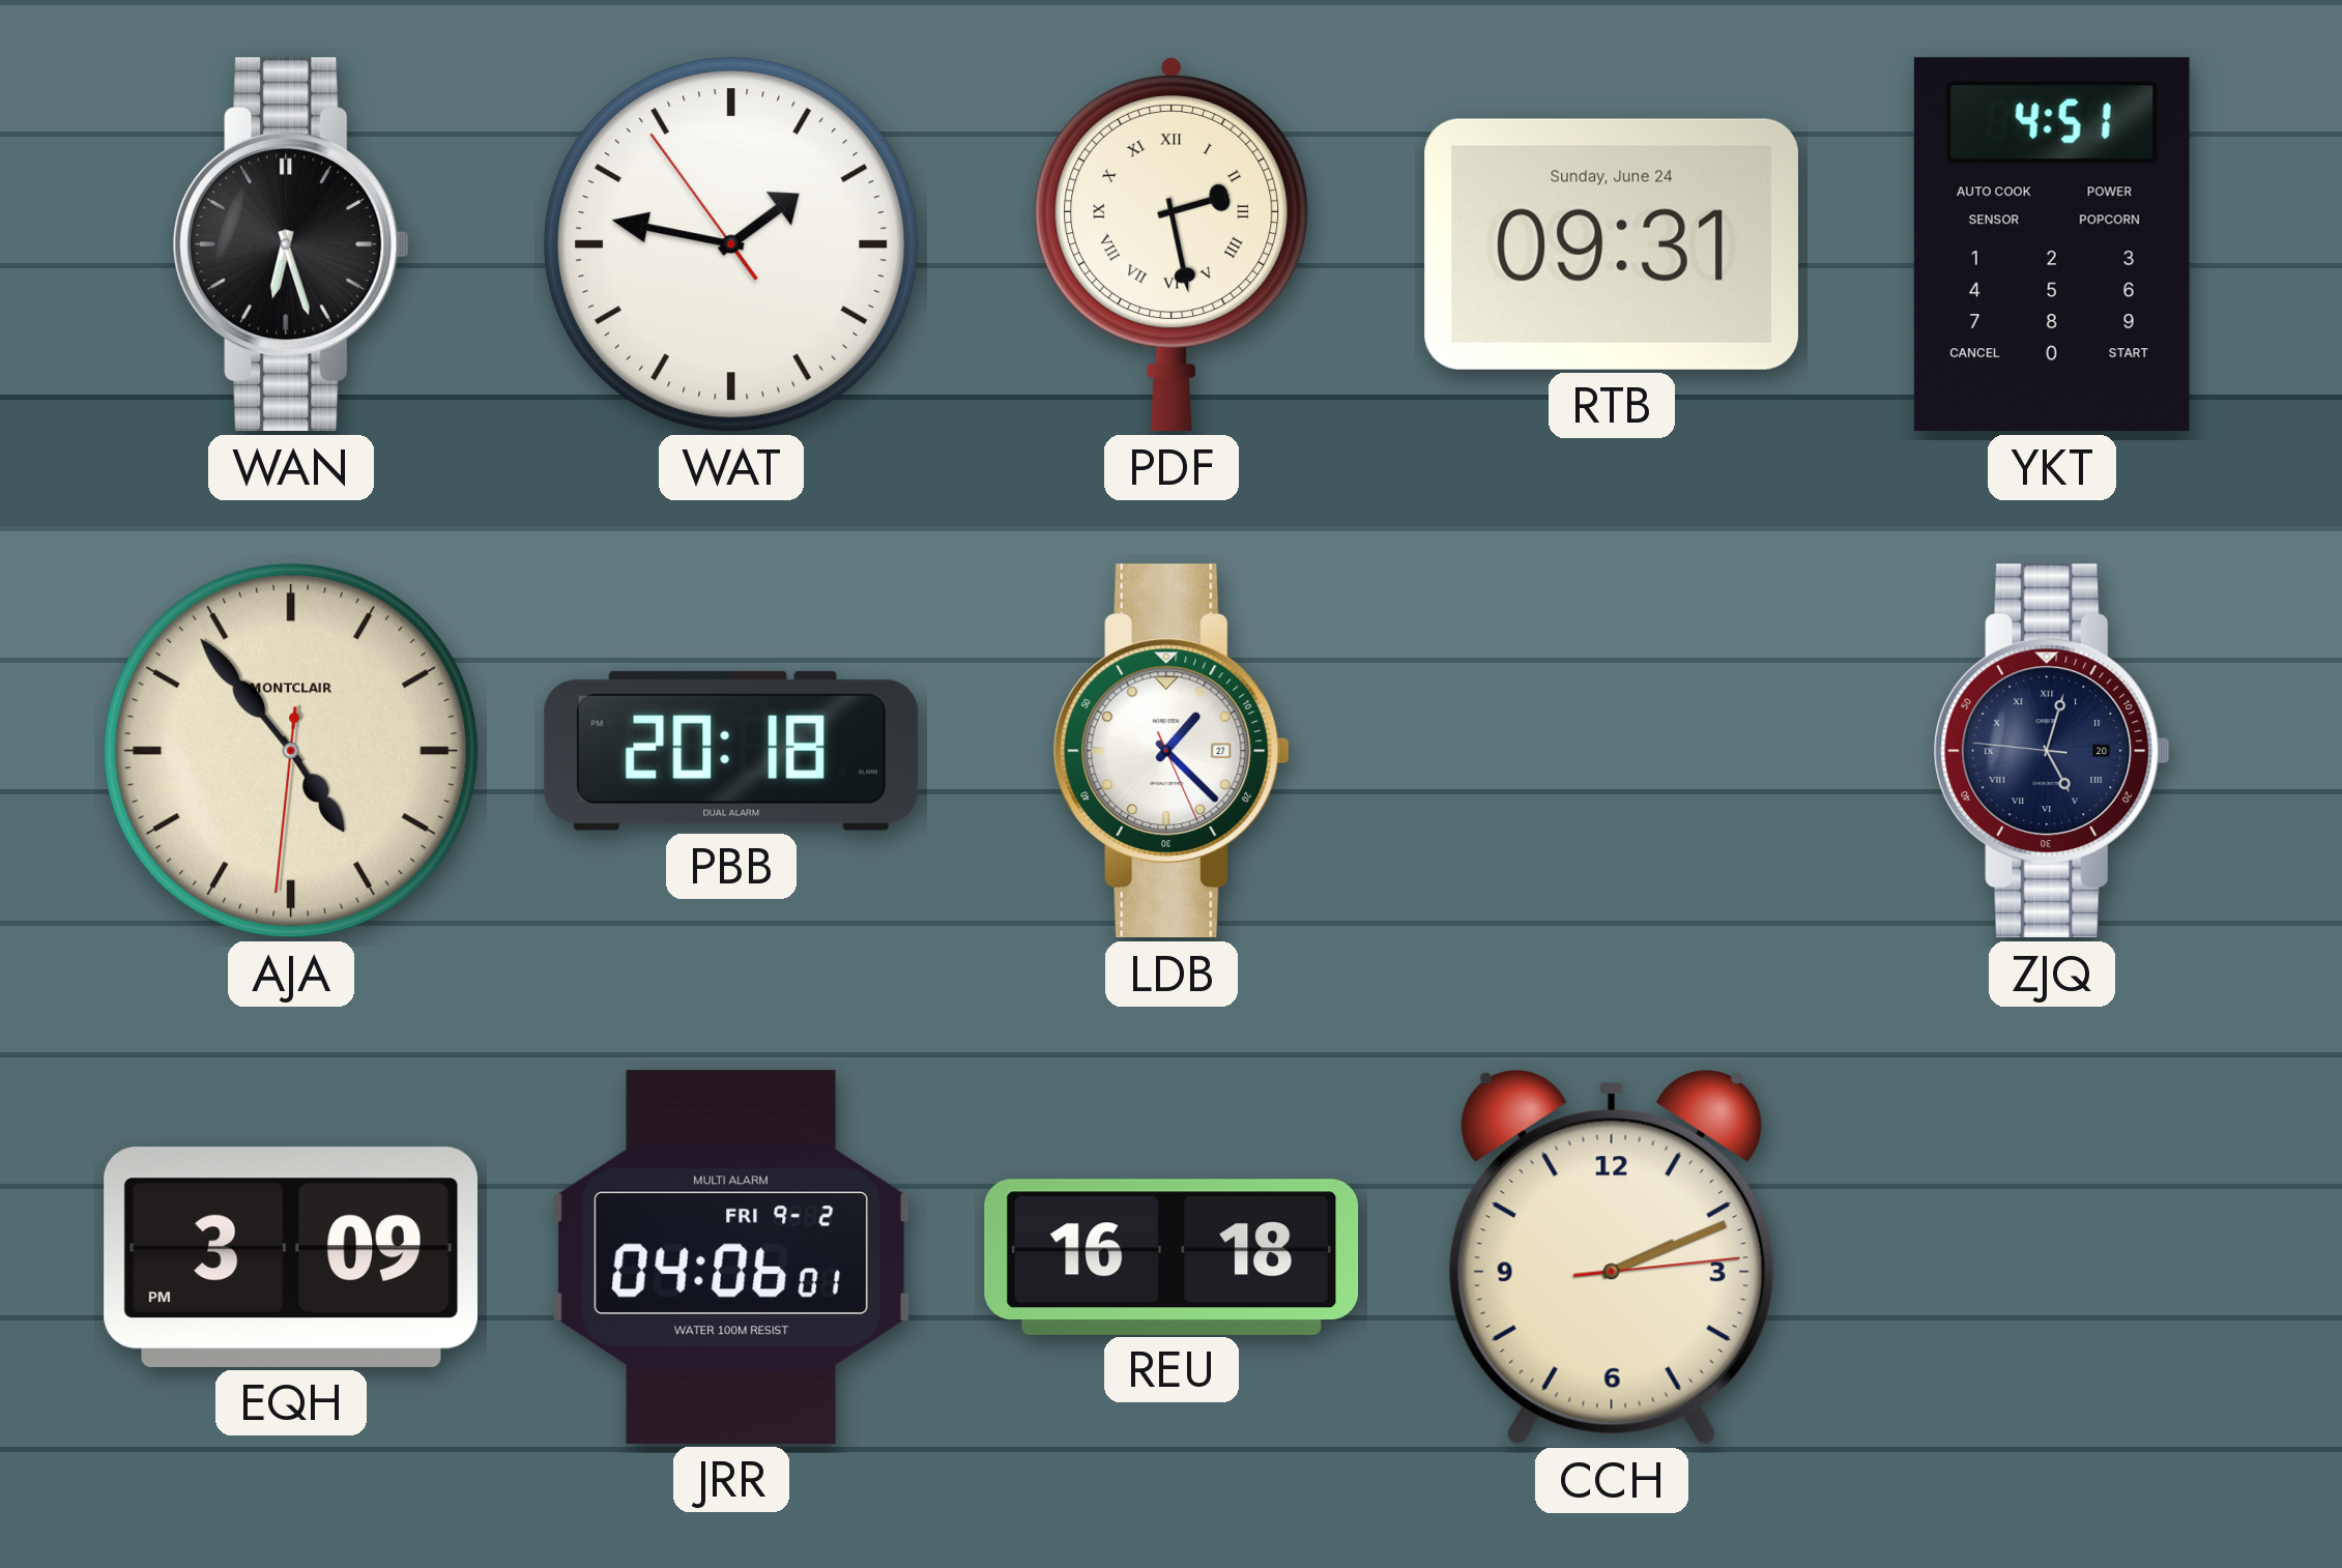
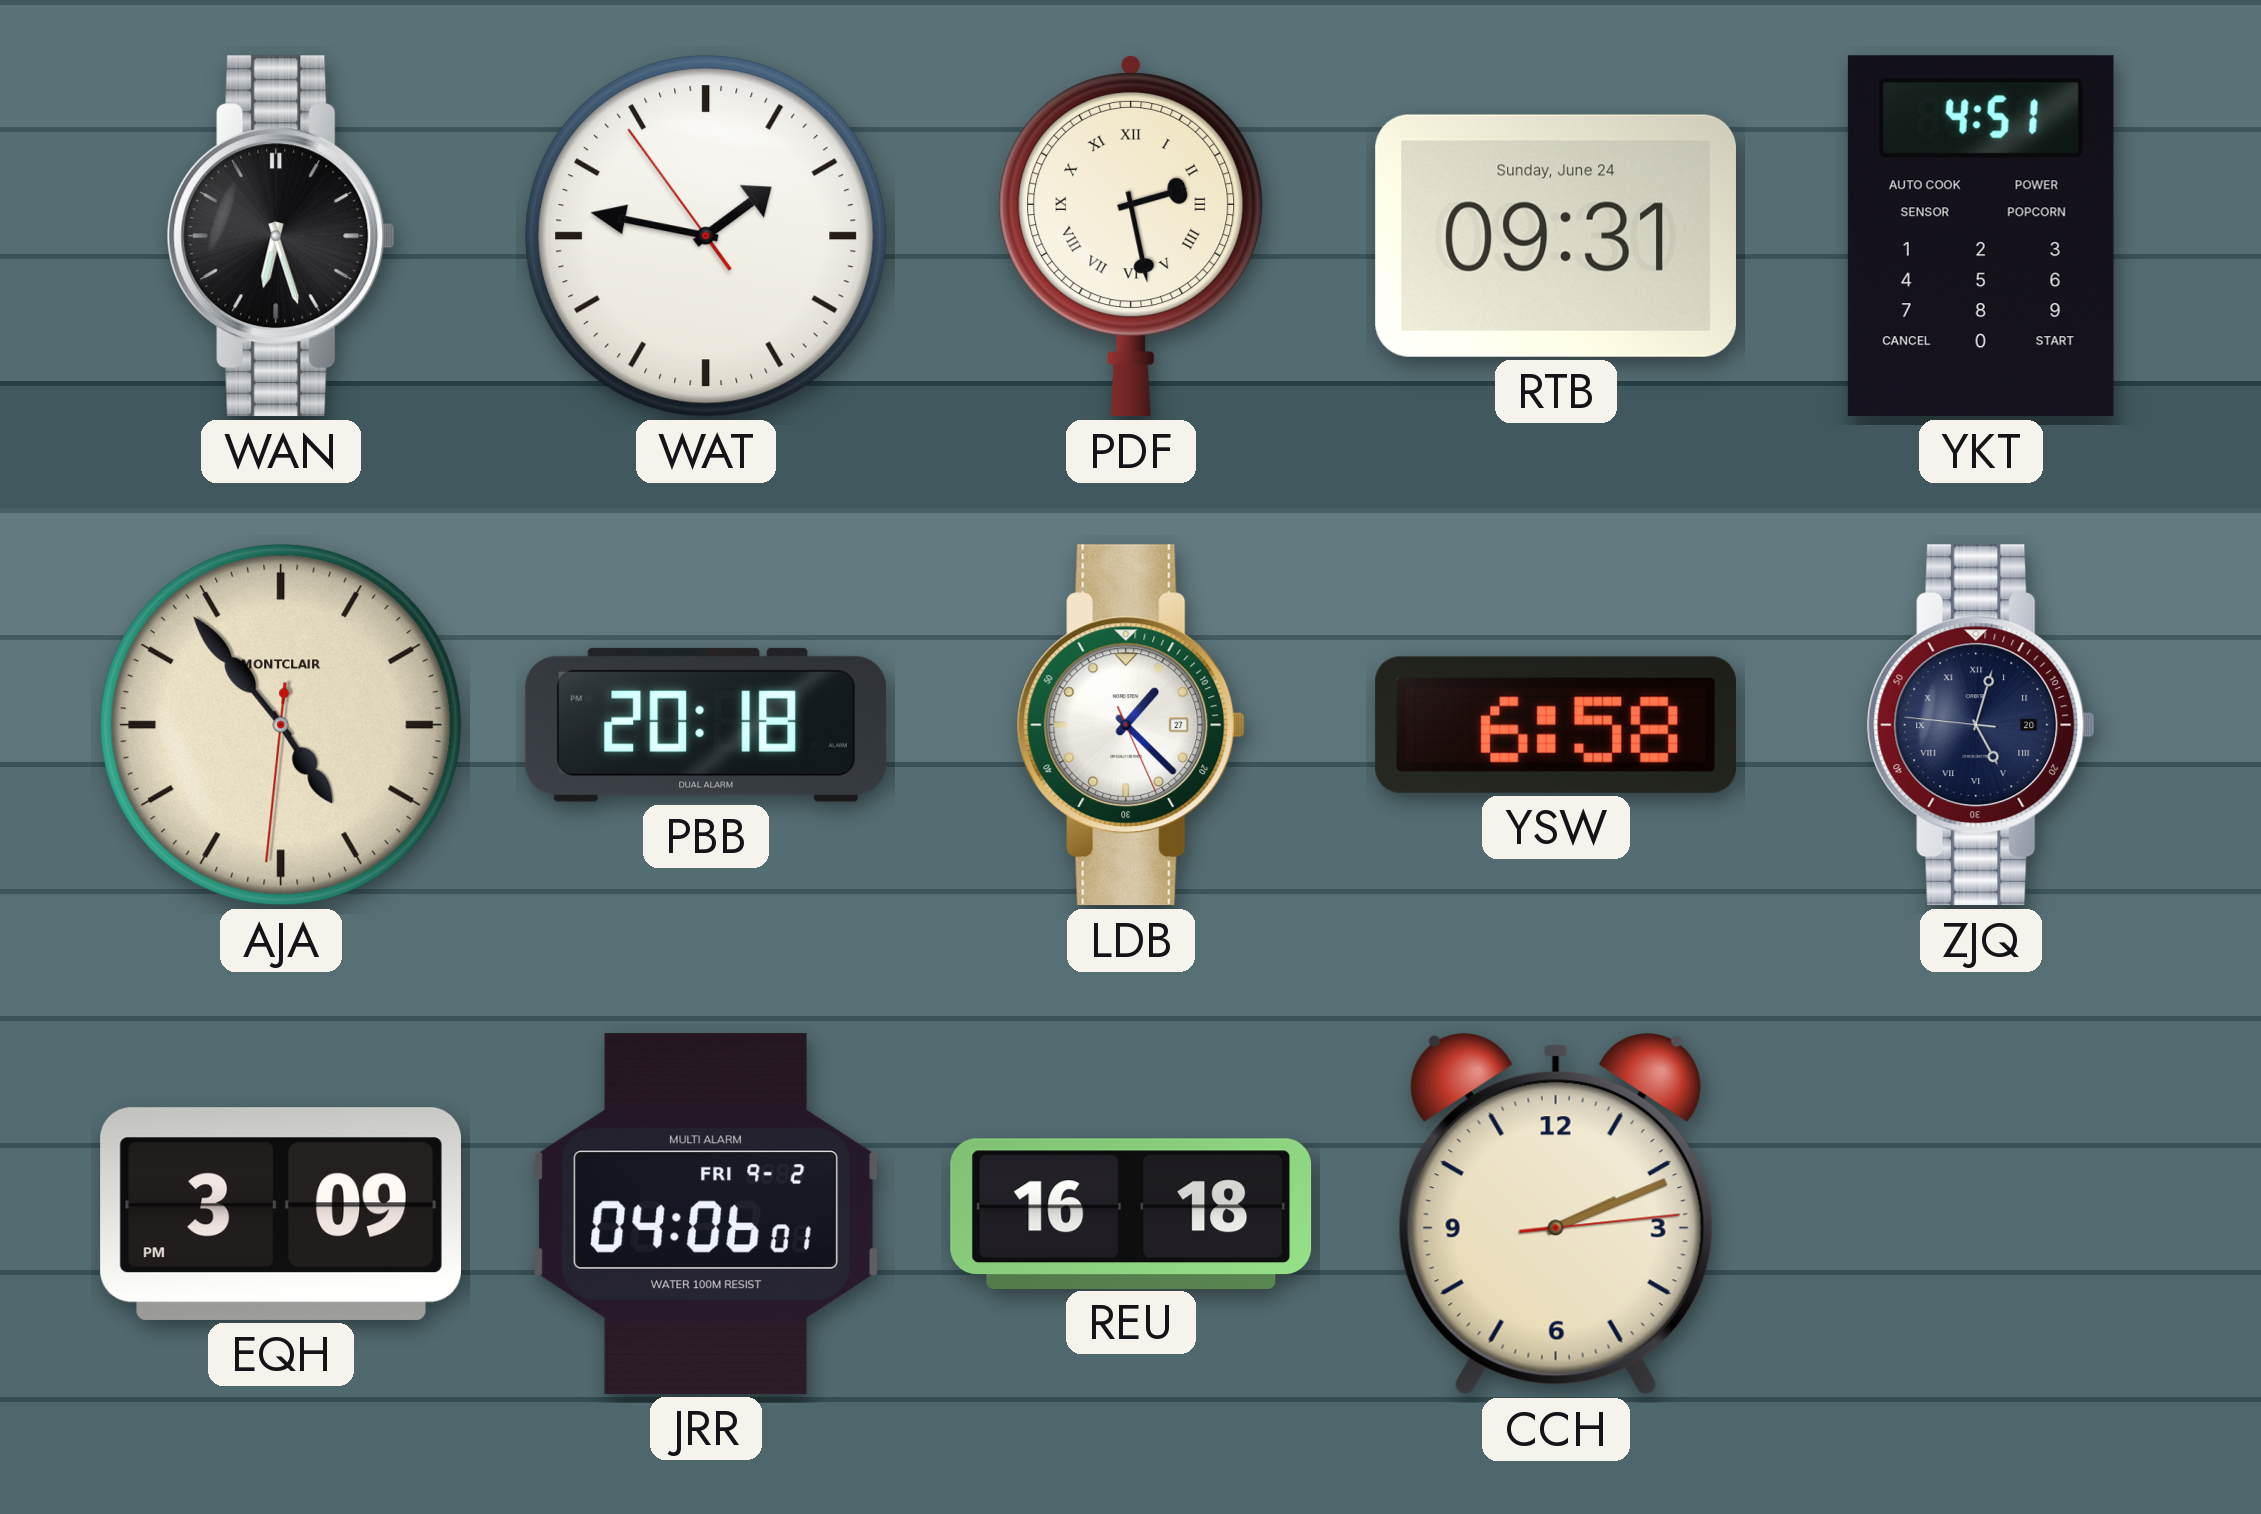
YSW: none -> 6:58
